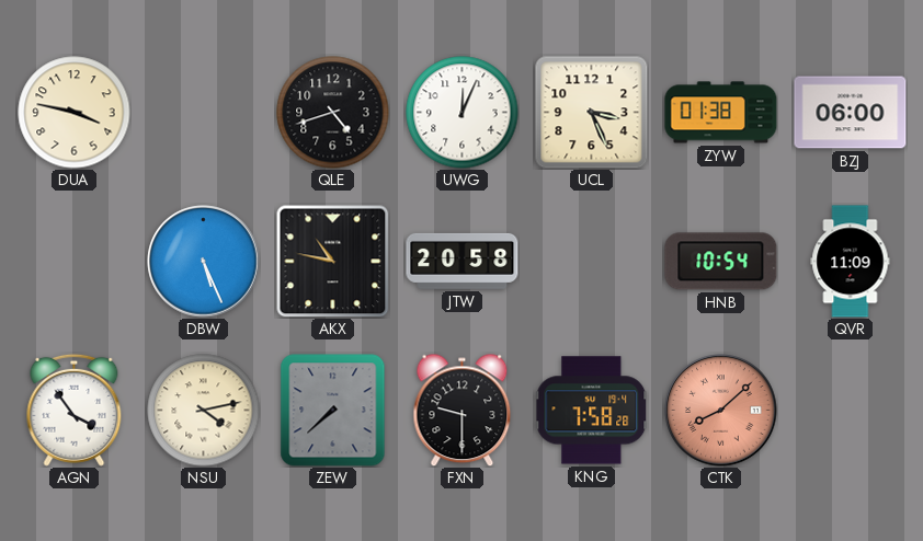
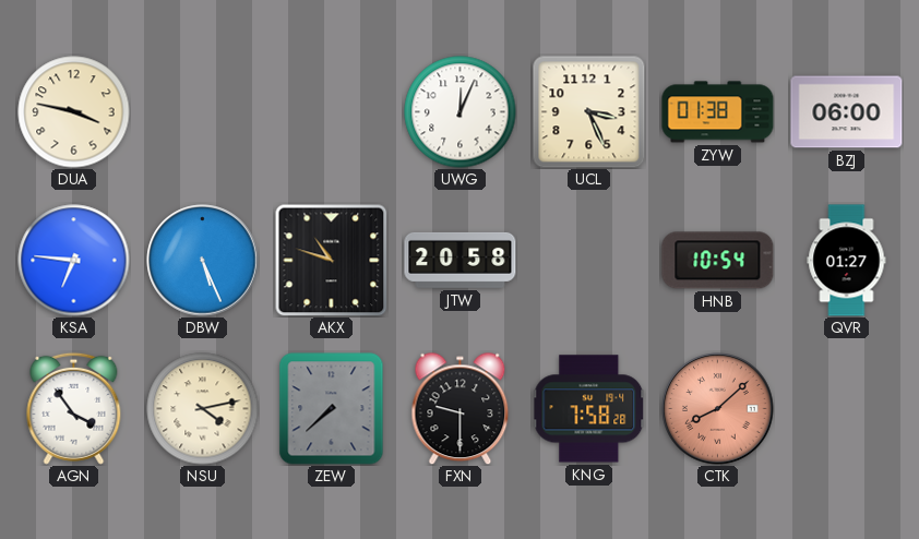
QLE: 4:42 -> none
KSA: none -> 6:46
AKX: 10:47 -> 10:48
QVR: 11:09 -> 01:27
